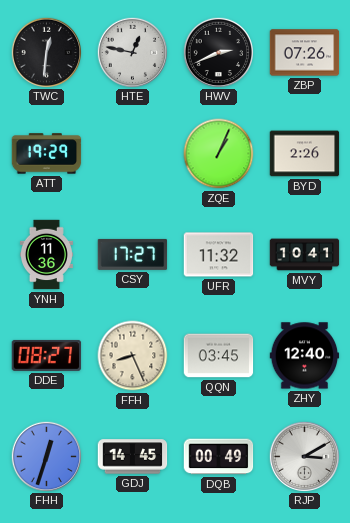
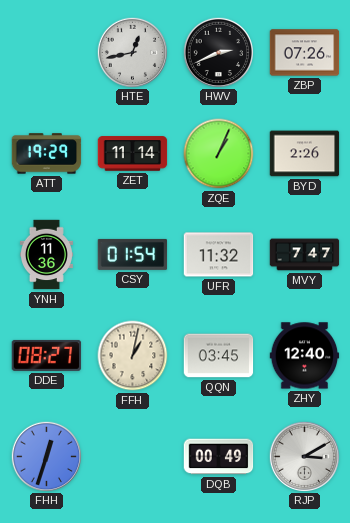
TWC: 12:31 -> none
HTE: 12:47 -> 12:43
ZET: none -> 11:14
CSY: 17:27 -> 01:54
MVY: 10:41 -> 7:47
FFH: 8:26 -> 1:02
GDJ: 14:45 -> none
